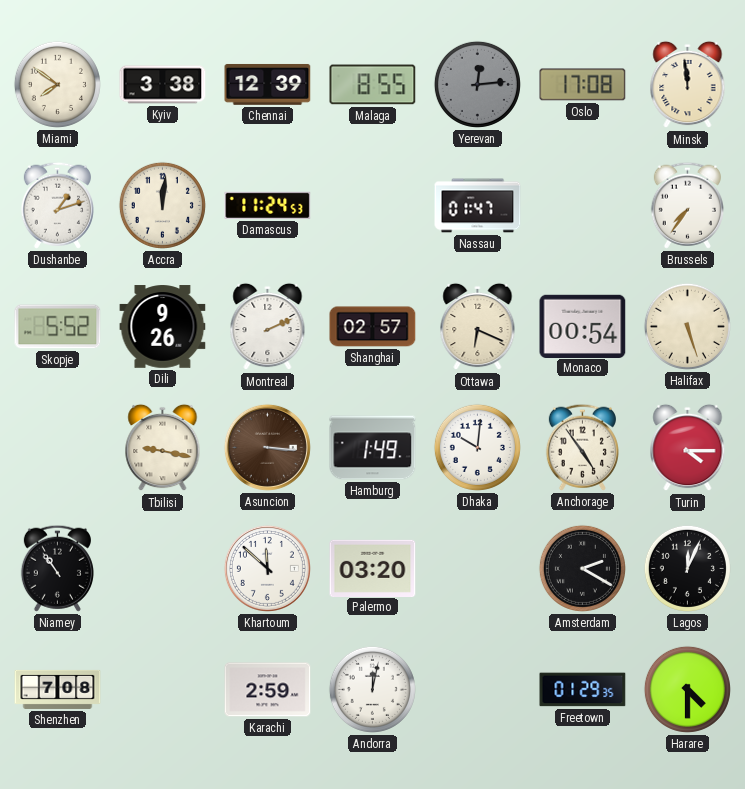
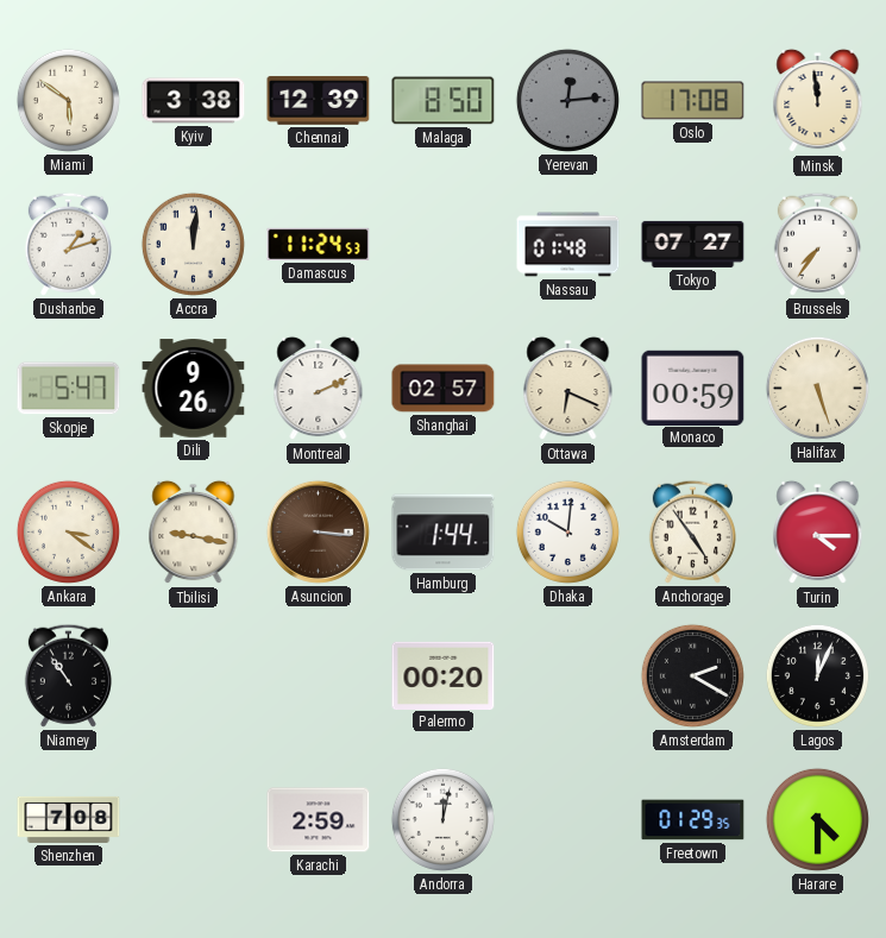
Miami: 7:51 -> 5:51
Malaga: 8:55 -> 8:50
Nassau: 01:47 -> 01:48
Tokyo: none -> 07:27
Skopje: 5:52 -> 5:47
Monaco: 00:54 -> 00:59
Ankara: none -> 3:21
Hamburg: 1:49 -> 1:44
Khartoum: 11:52 -> none
Palermo: 03:20 -> 00:20
